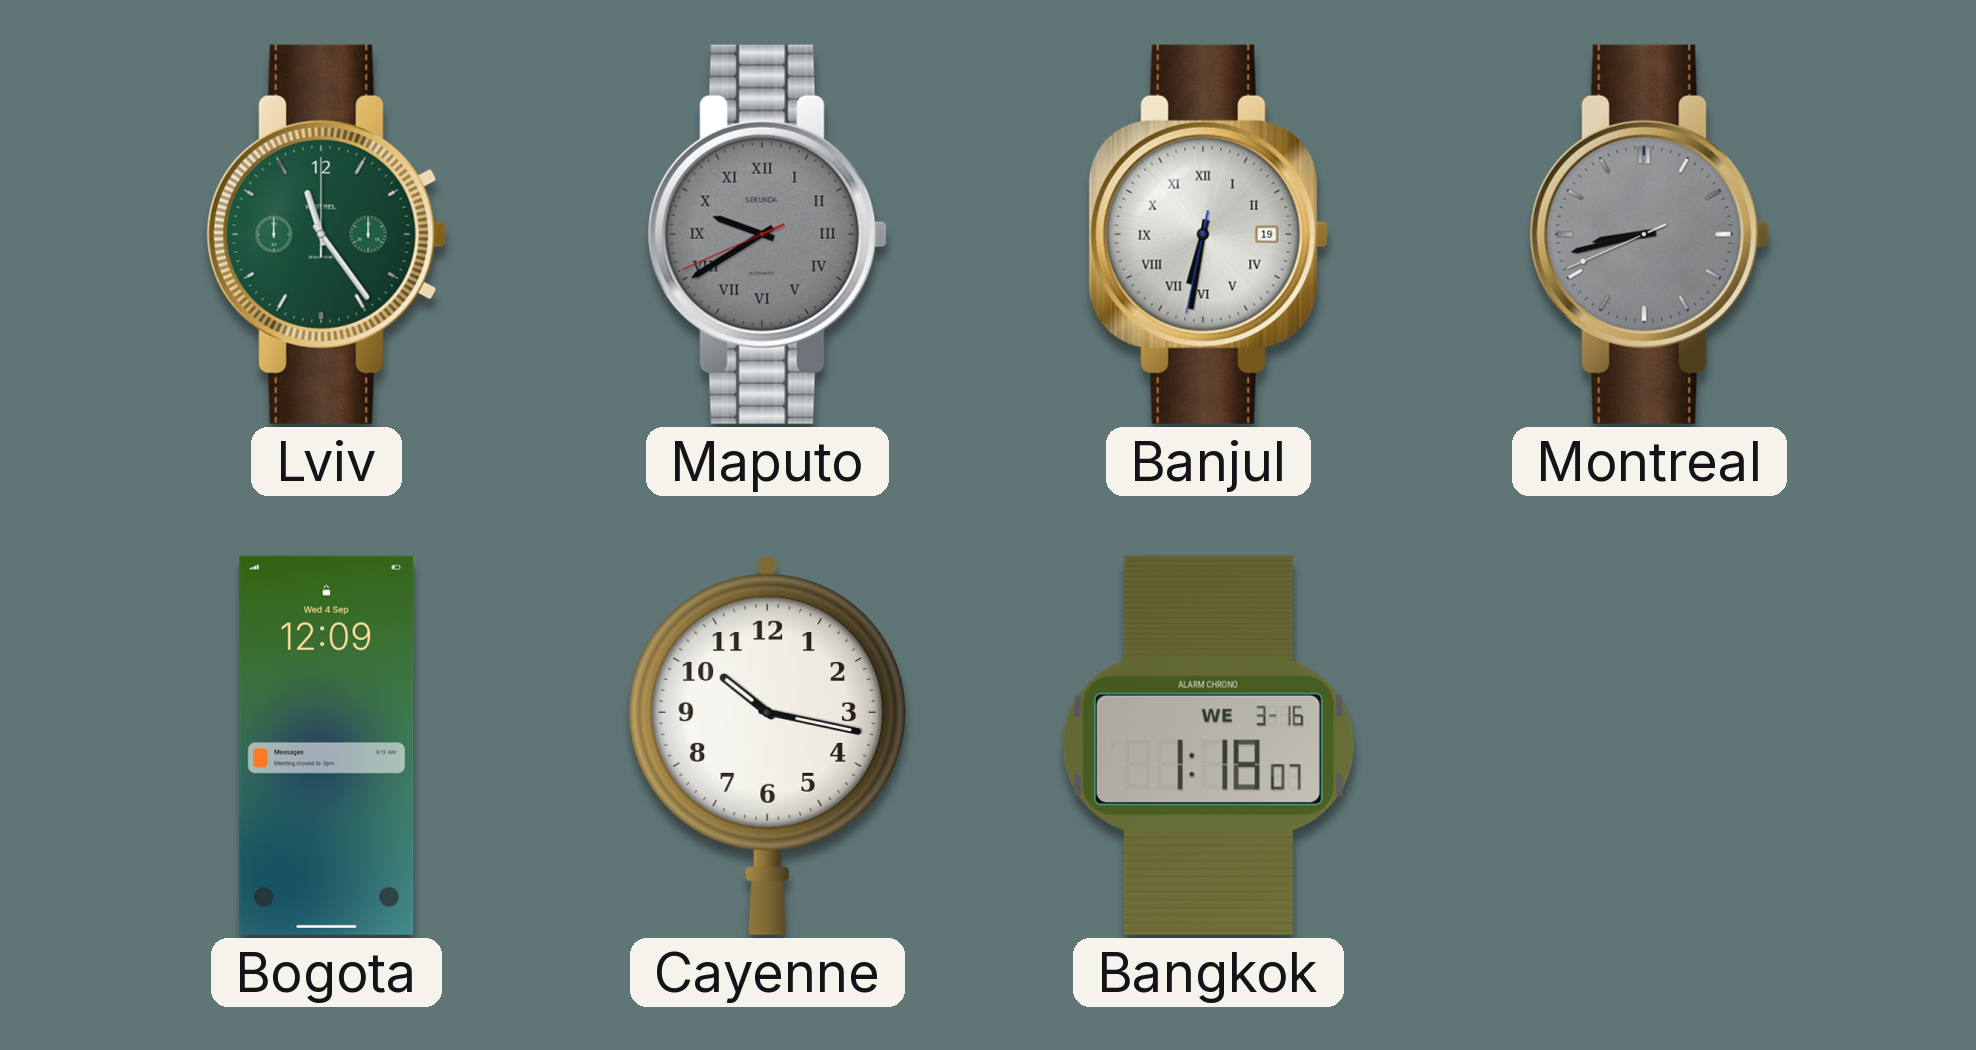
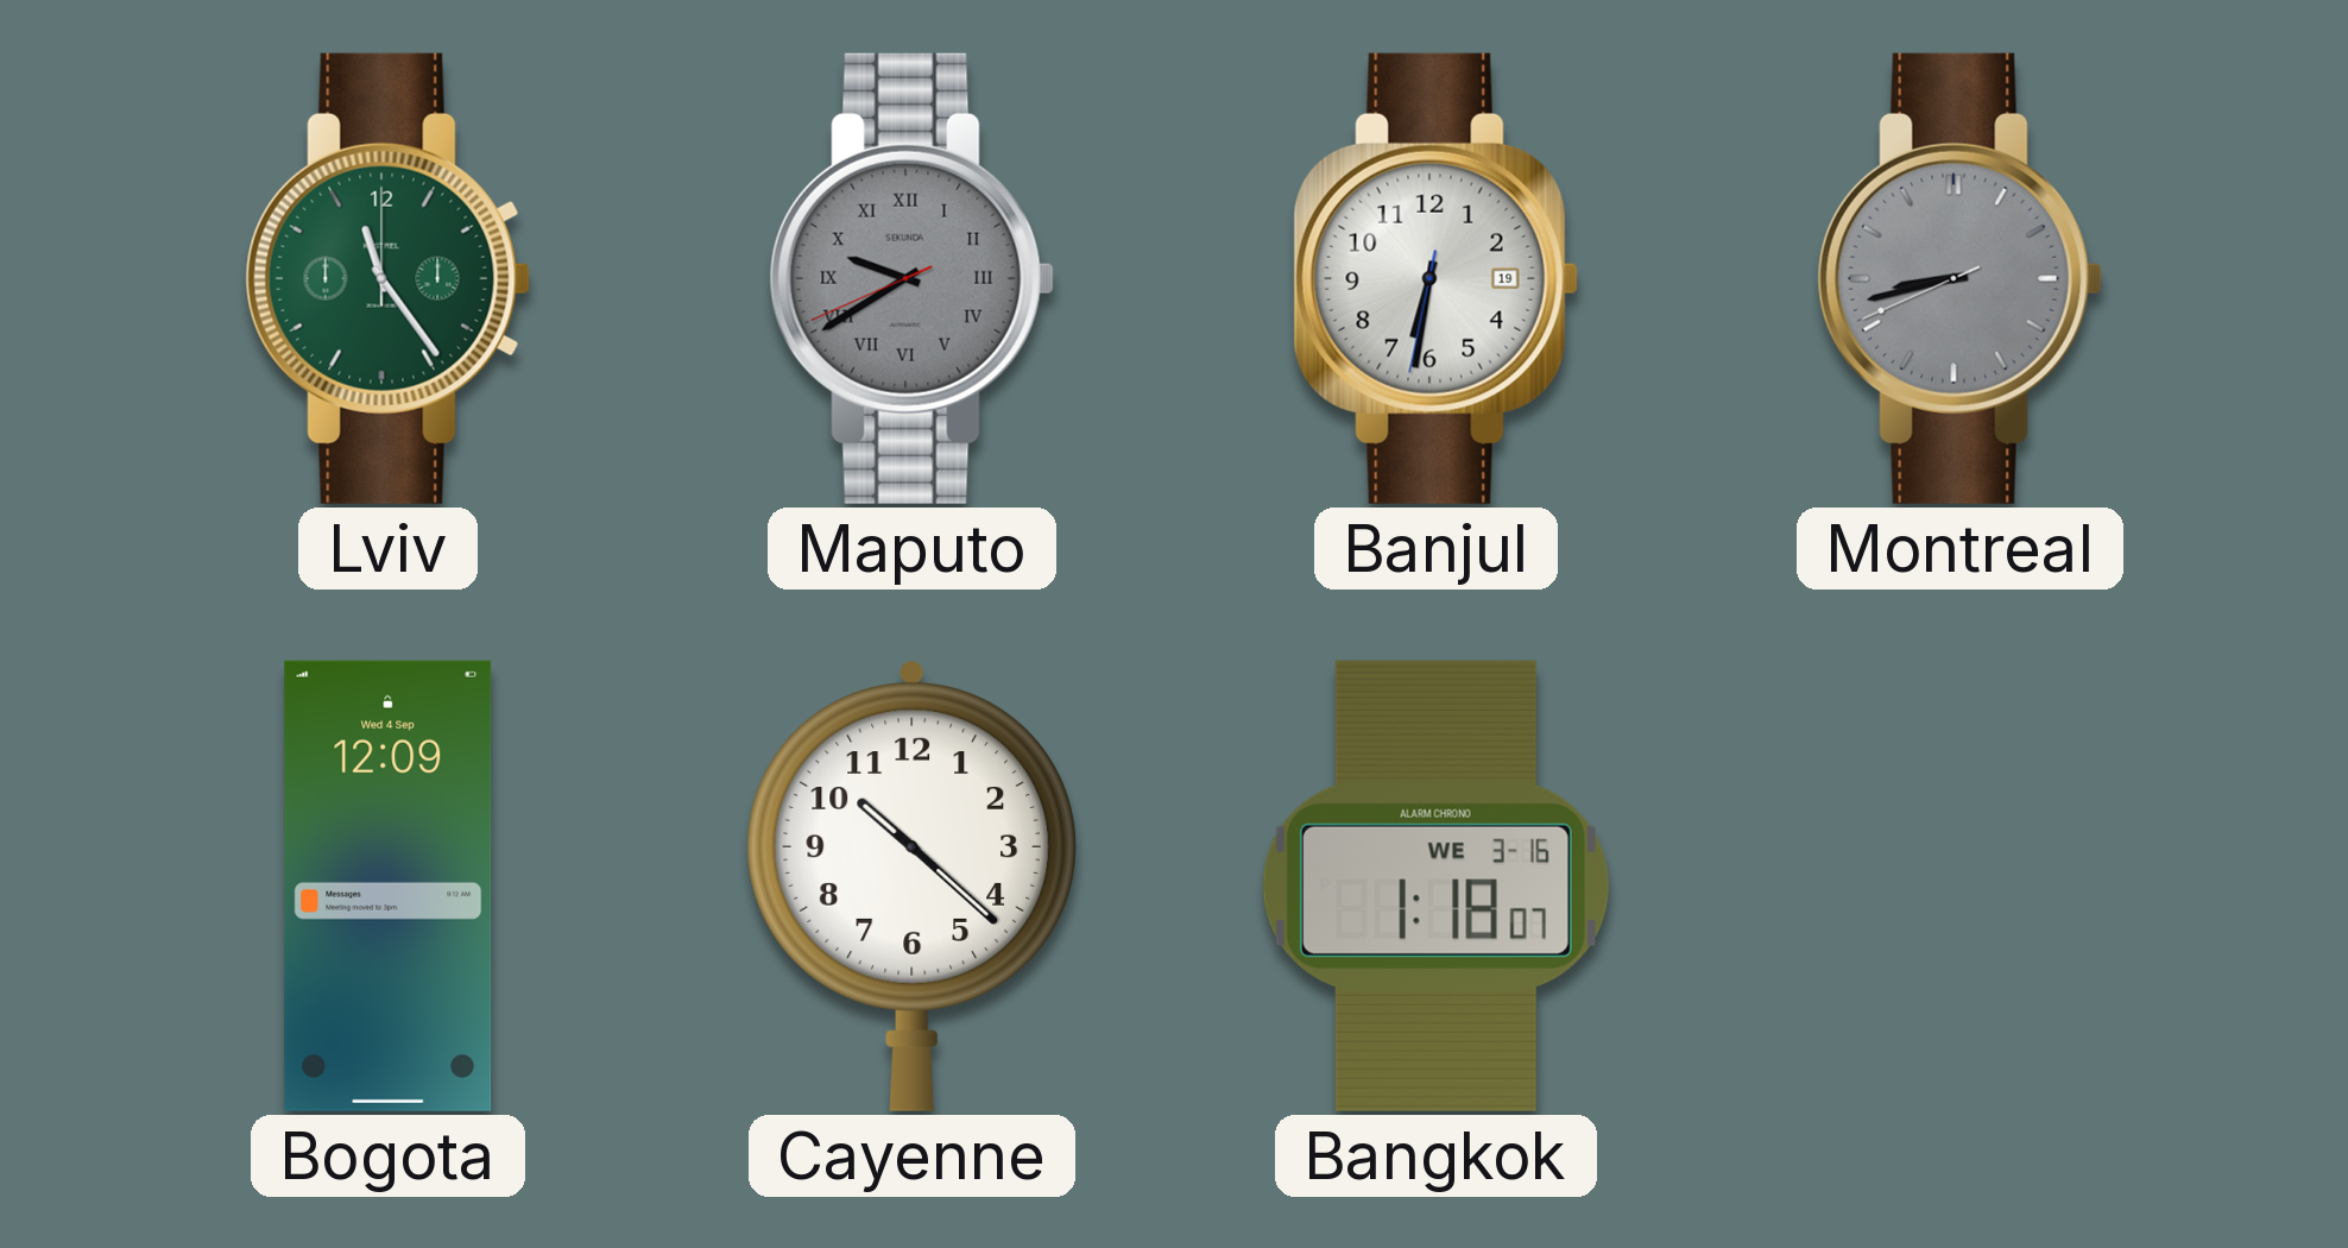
Banjul numerals: Roman -> Arabic
Cayenne: 10:17 -> 10:22
